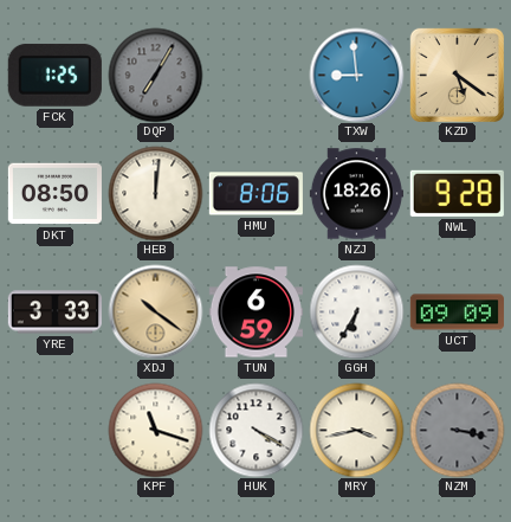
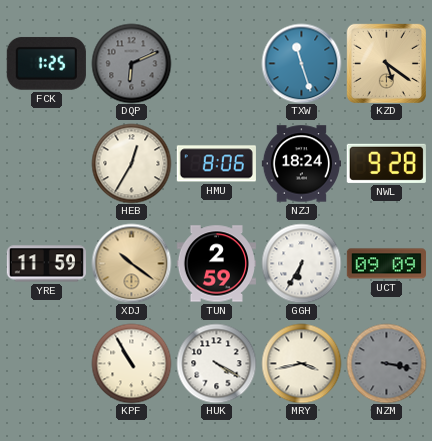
DQP: 7:05 -> 6:11
TXW: 8:59 -> 11:27
DKT: 08:50 -> none
HEB: 12:01 -> 12:35
NZJ: 18:26 -> 18:24
YRE: 3:33 -> 11:59
TUN: 6:59 -> 2:59
KPF: 11:18 -> 10:55
